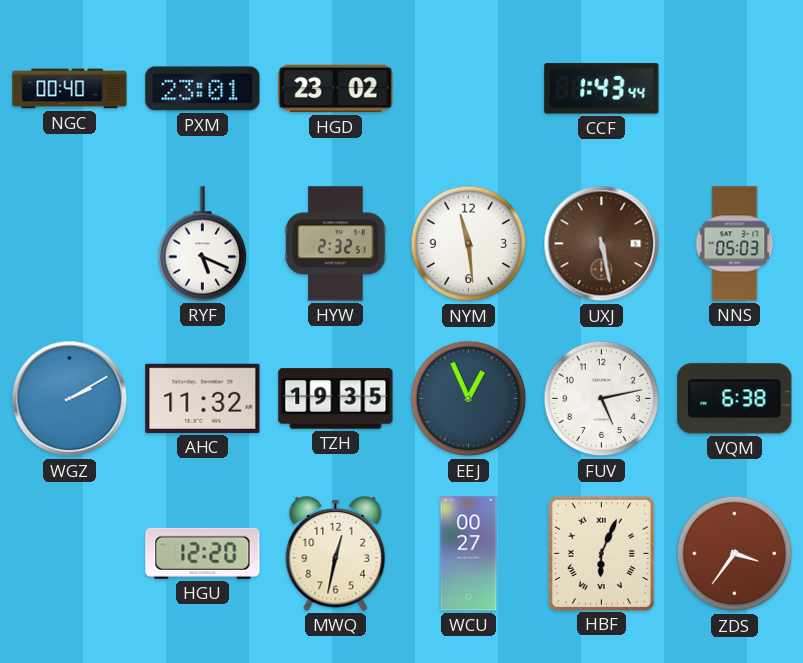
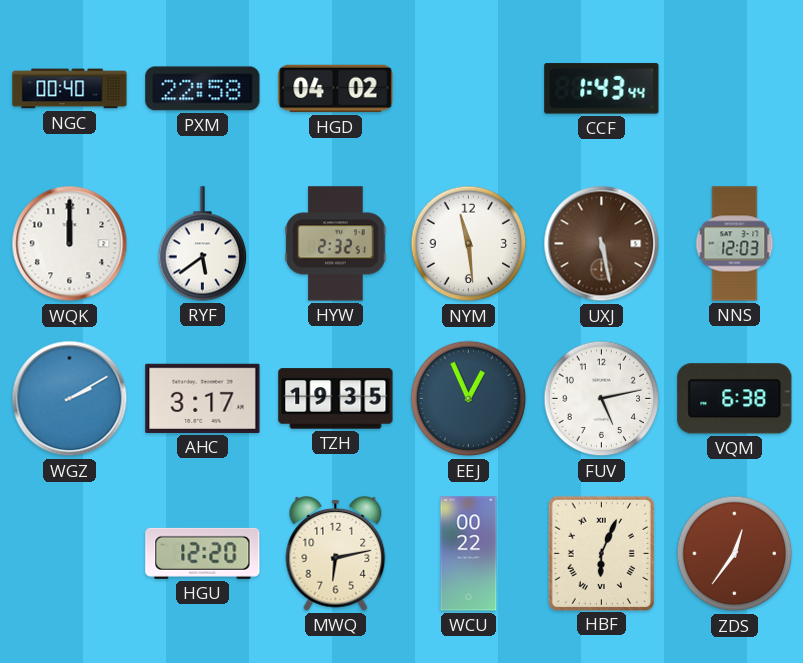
PXM: 23:01 -> 22:58
HGD: 23:02 -> 04:02
WQK: none -> 12:00
RYF: 5:19 -> 5:39
NNS: 05:03 -> 12:03
AHC: 11:32 -> 3:17
MWQ: 12:32 -> 6:13
WCU: 00:27 -> 00:22
ZDS: 3:36 -> 12:36
